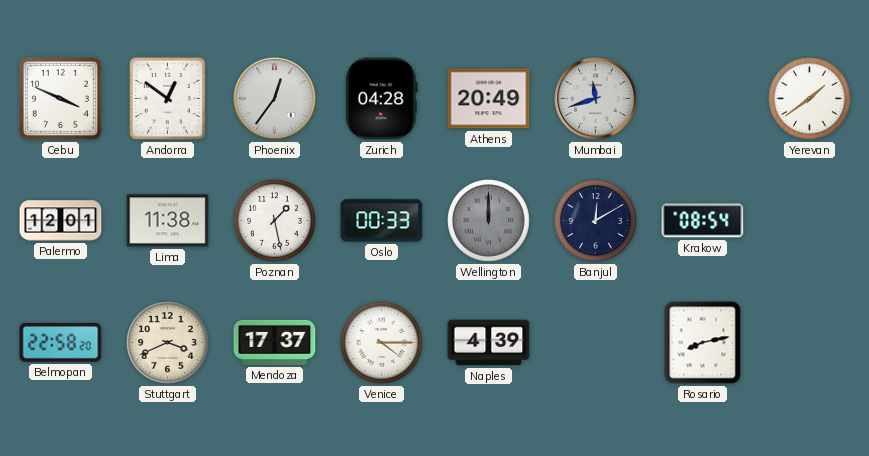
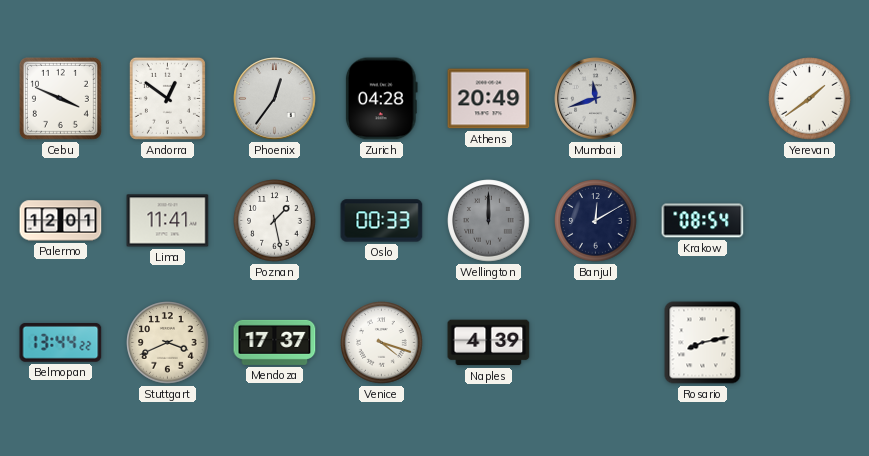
Lima: 11:38 -> 11:41
Belmopan: 22:58 -> 13:44
Venice: 4:15 -> 4:18
